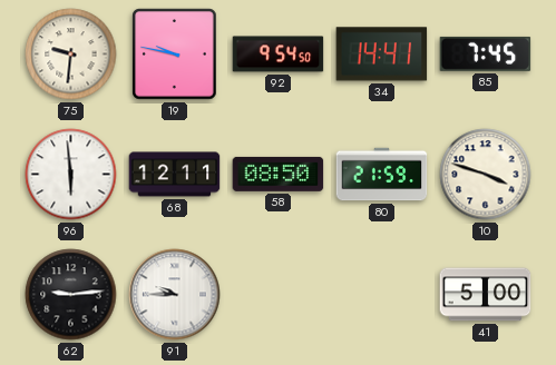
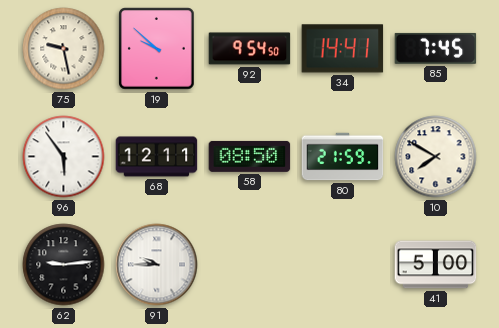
75: 9:31 -> 9:28
19: 9:47 -> 9:52
96: 5:59 -> 5:54
10: 3:48 -> 7:50
